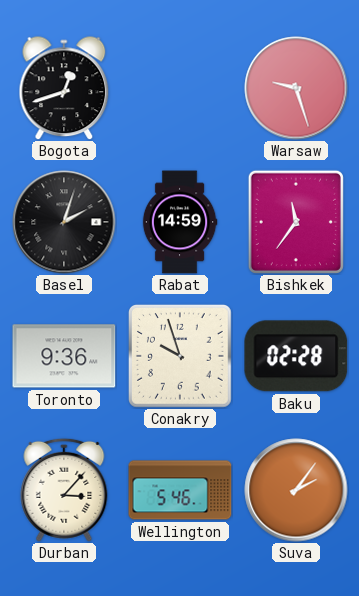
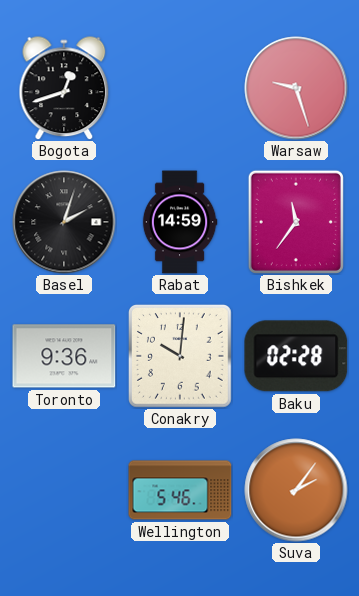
Conakry: 9:57 -> 10:01
Durban: 3:07 -> none
